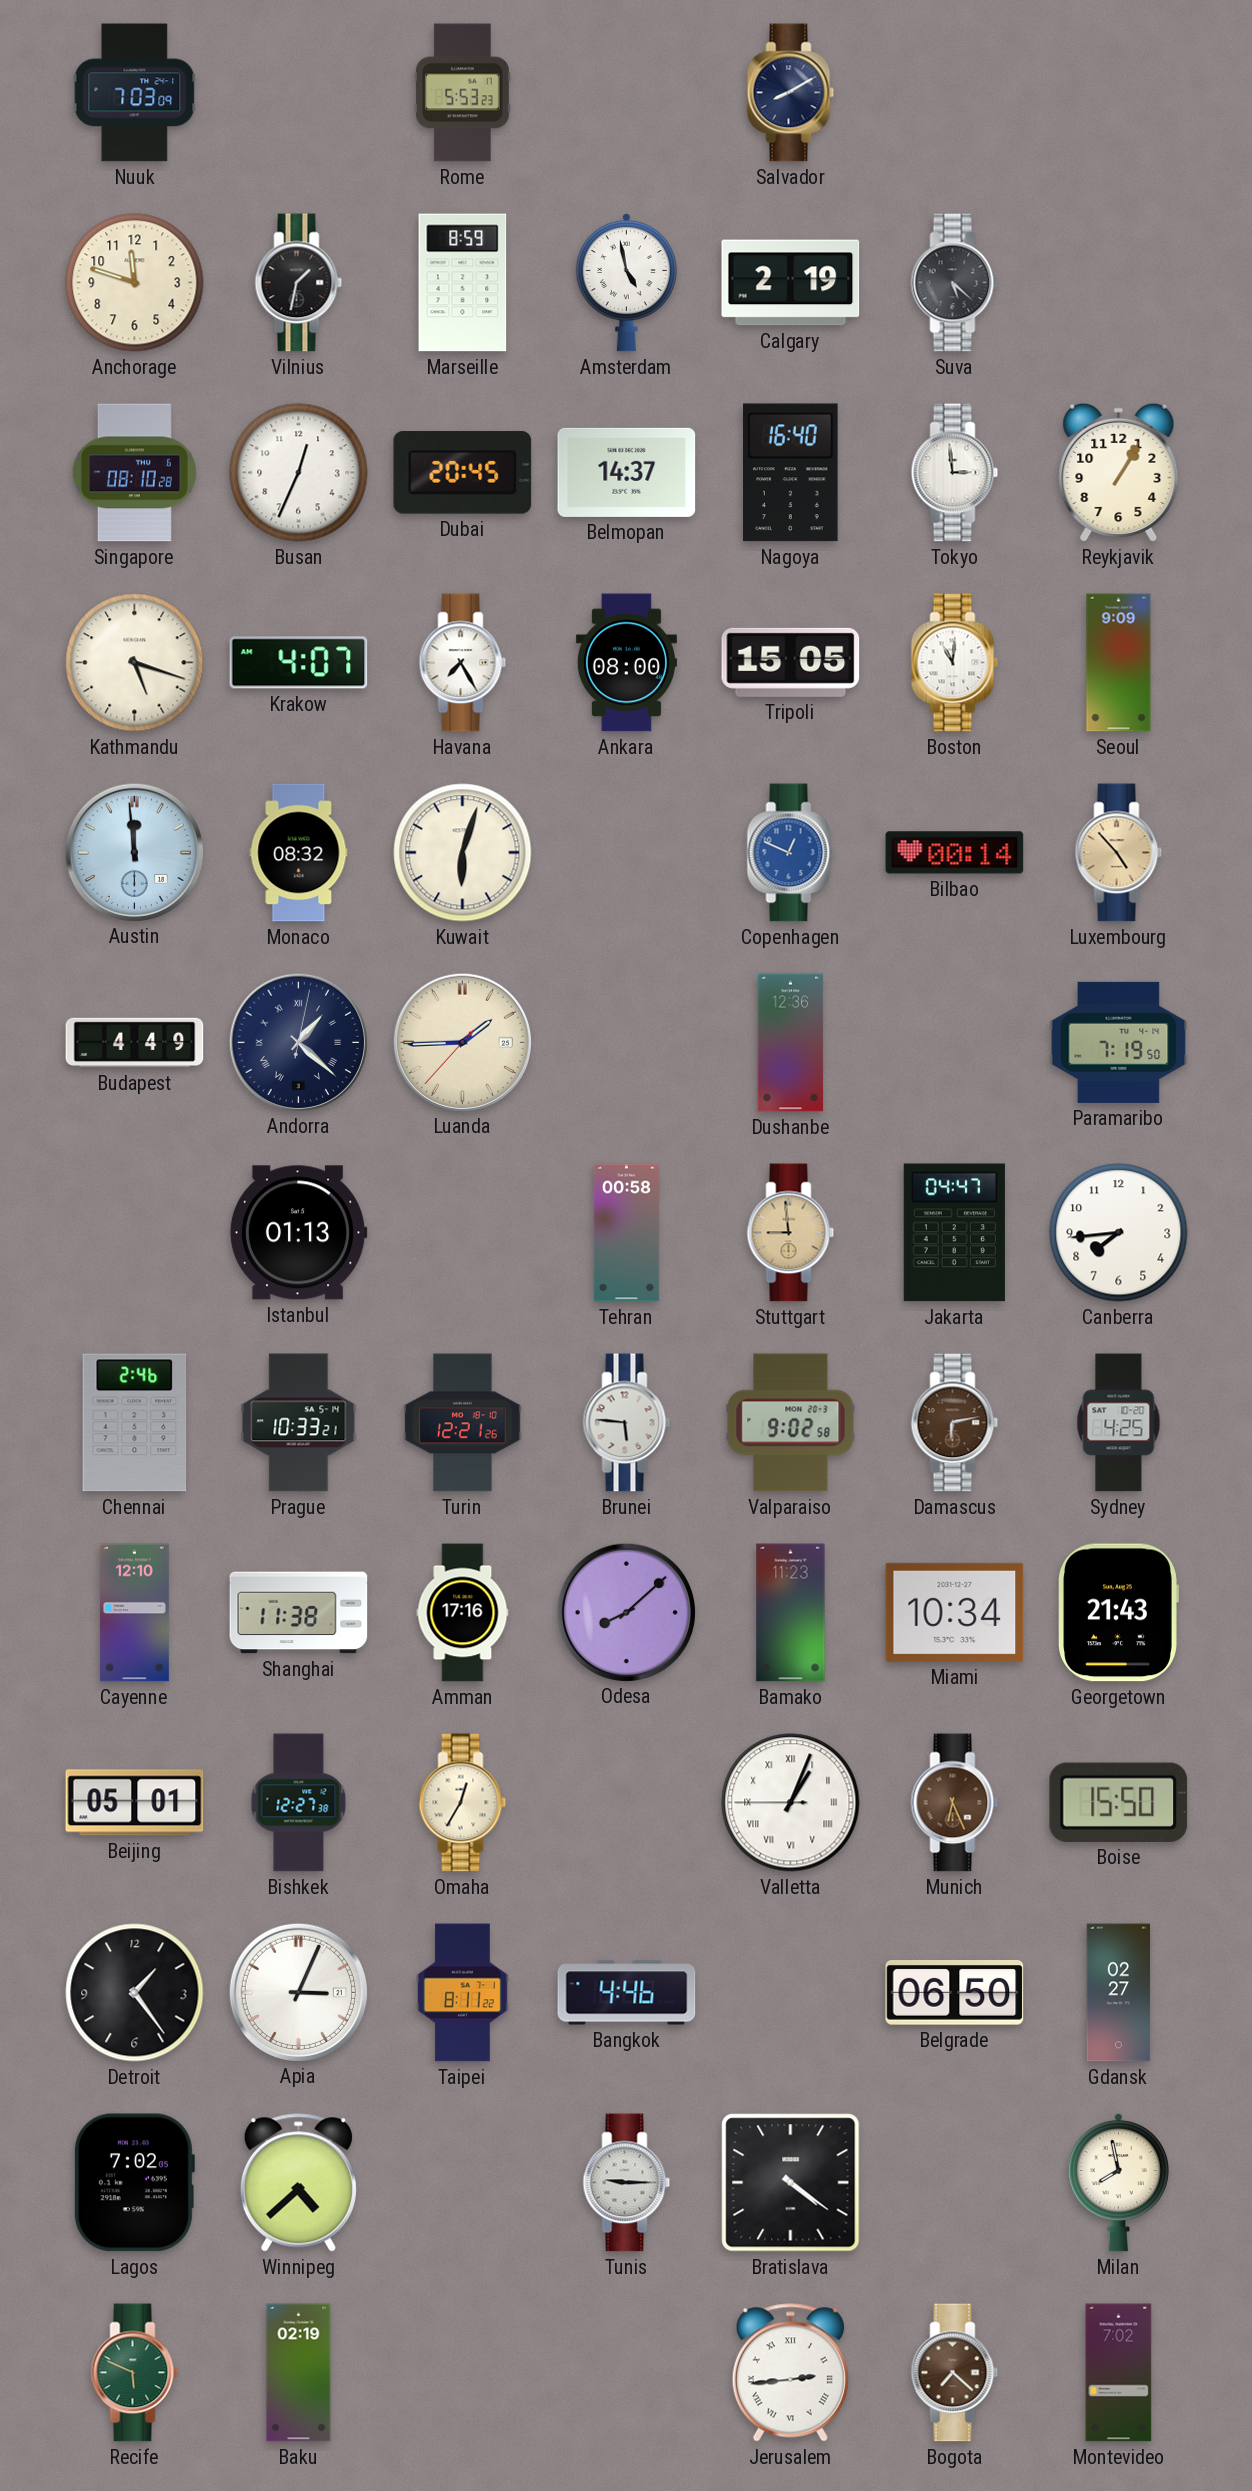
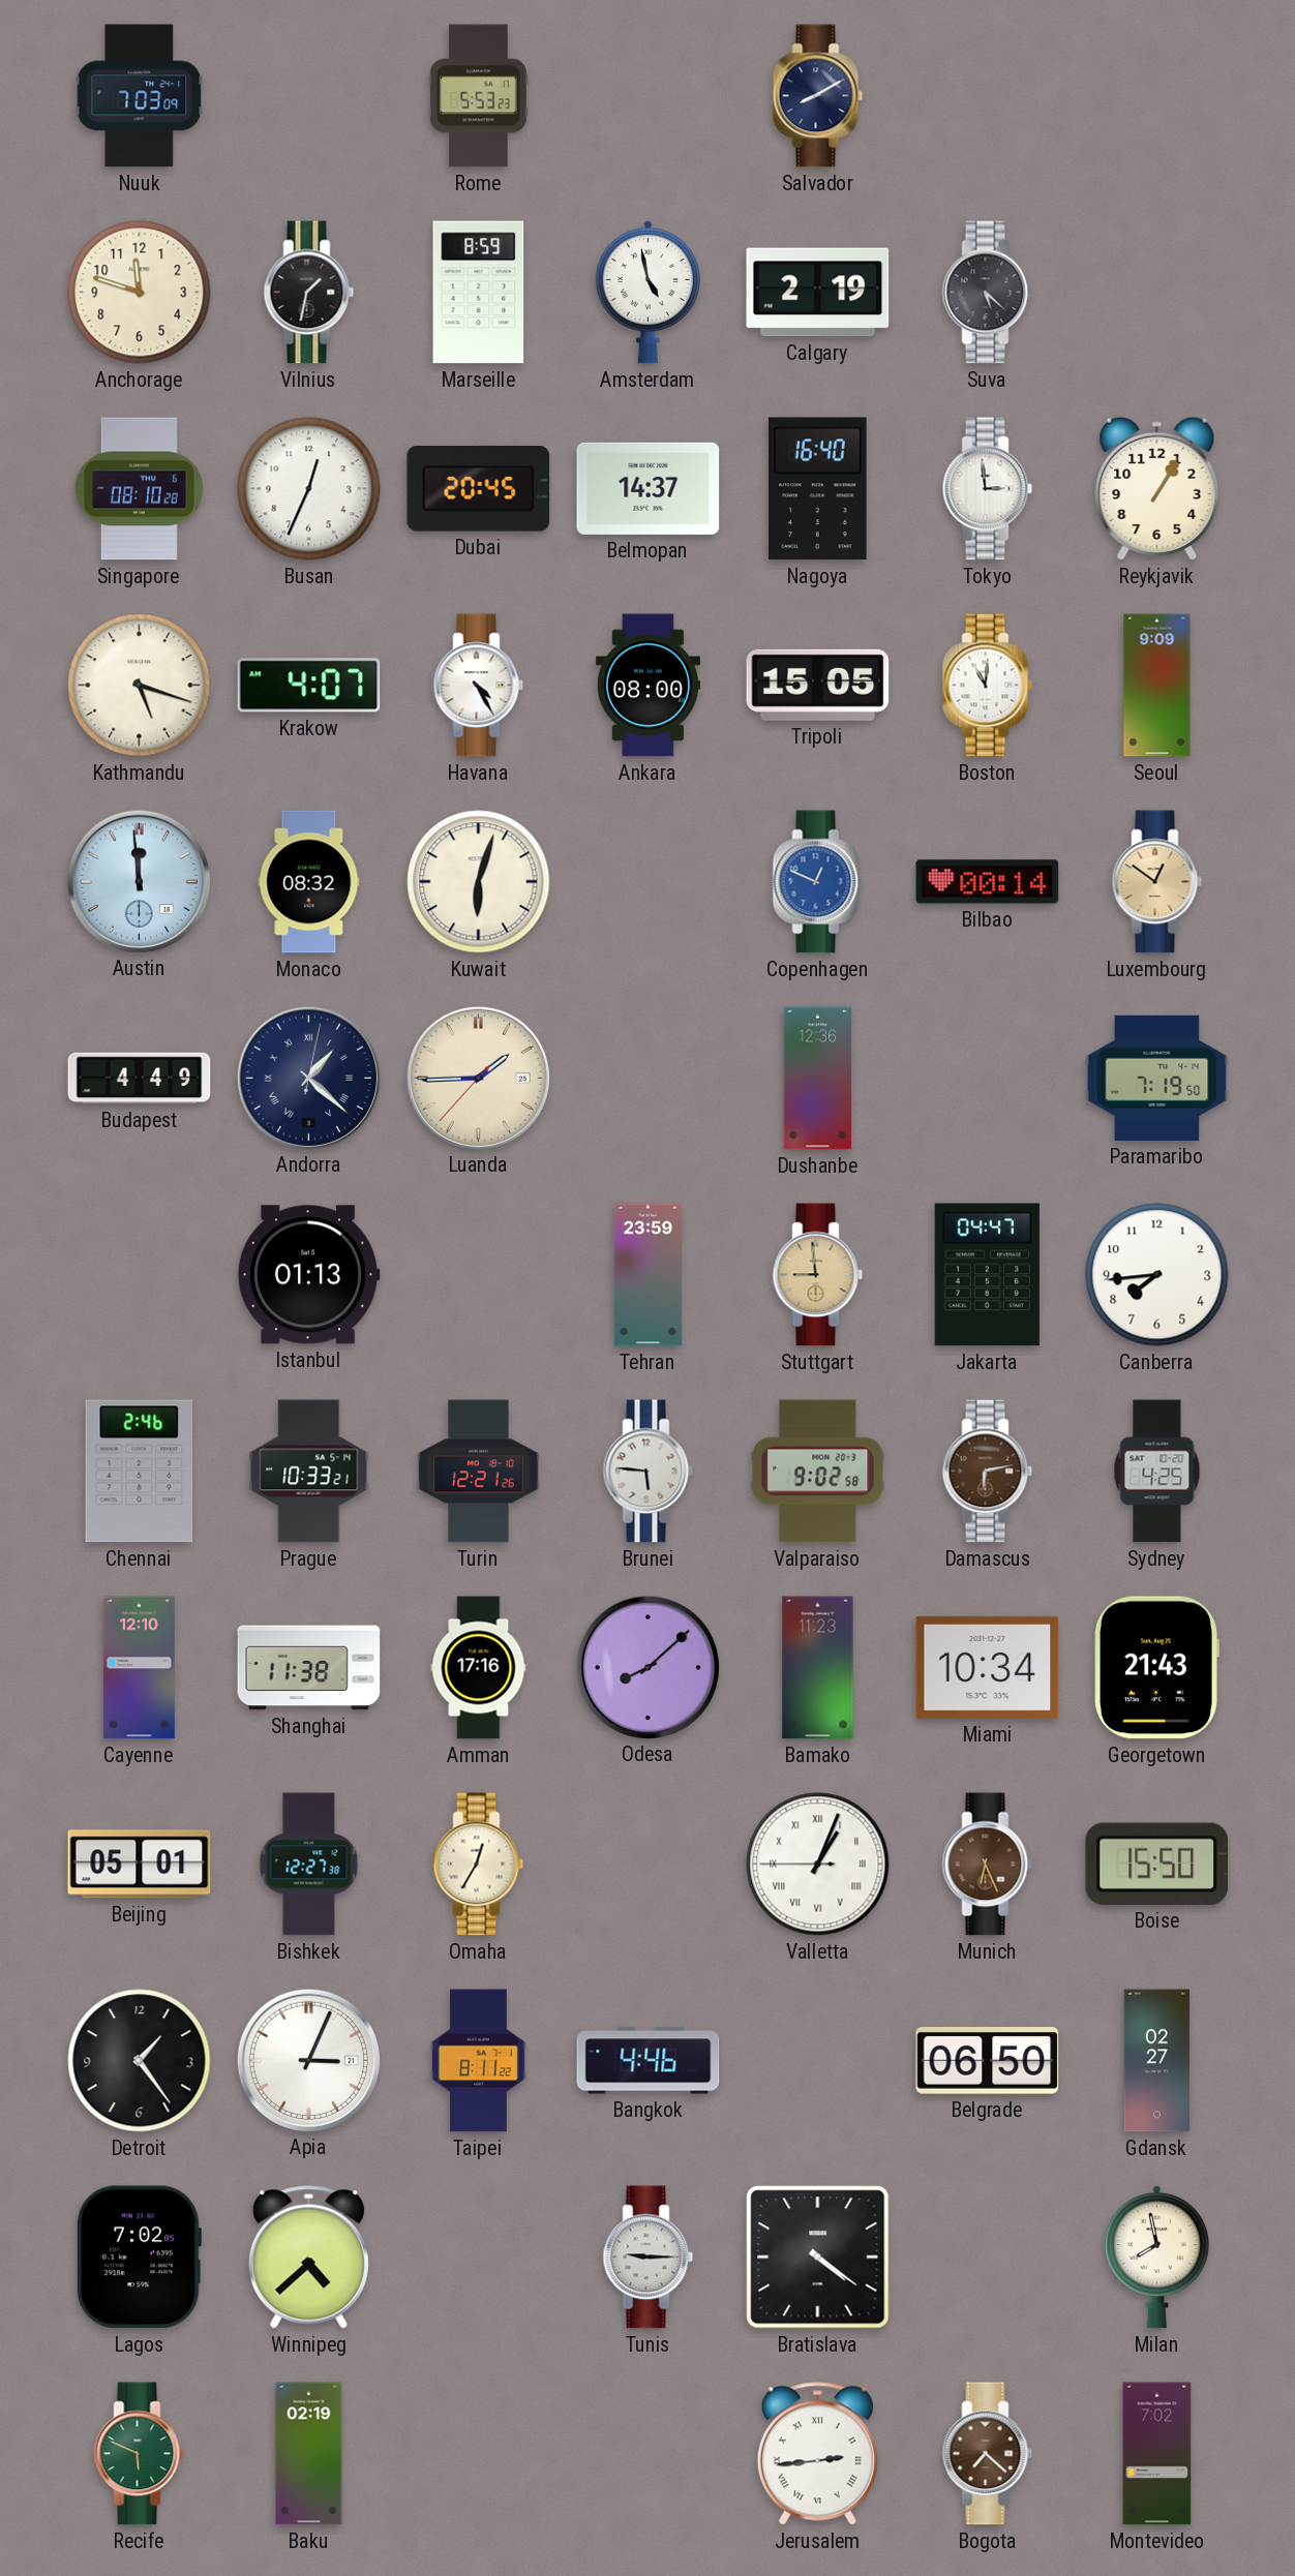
Havana: 7:25 -> 4:25
Luxembourg: 4:53 -> 12:51
Tehran: 00:58 -> 23:59
